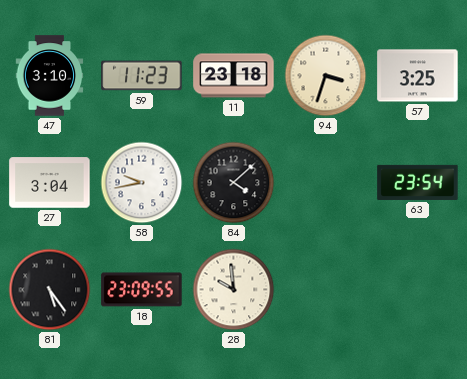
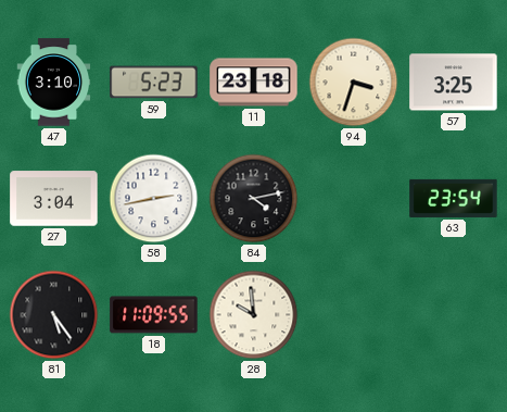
59: 11:23 -> 5:23
58: 9:43 -> 2:43
84: 4:08 -> 4:13
18: 23:09 -> 11:09
